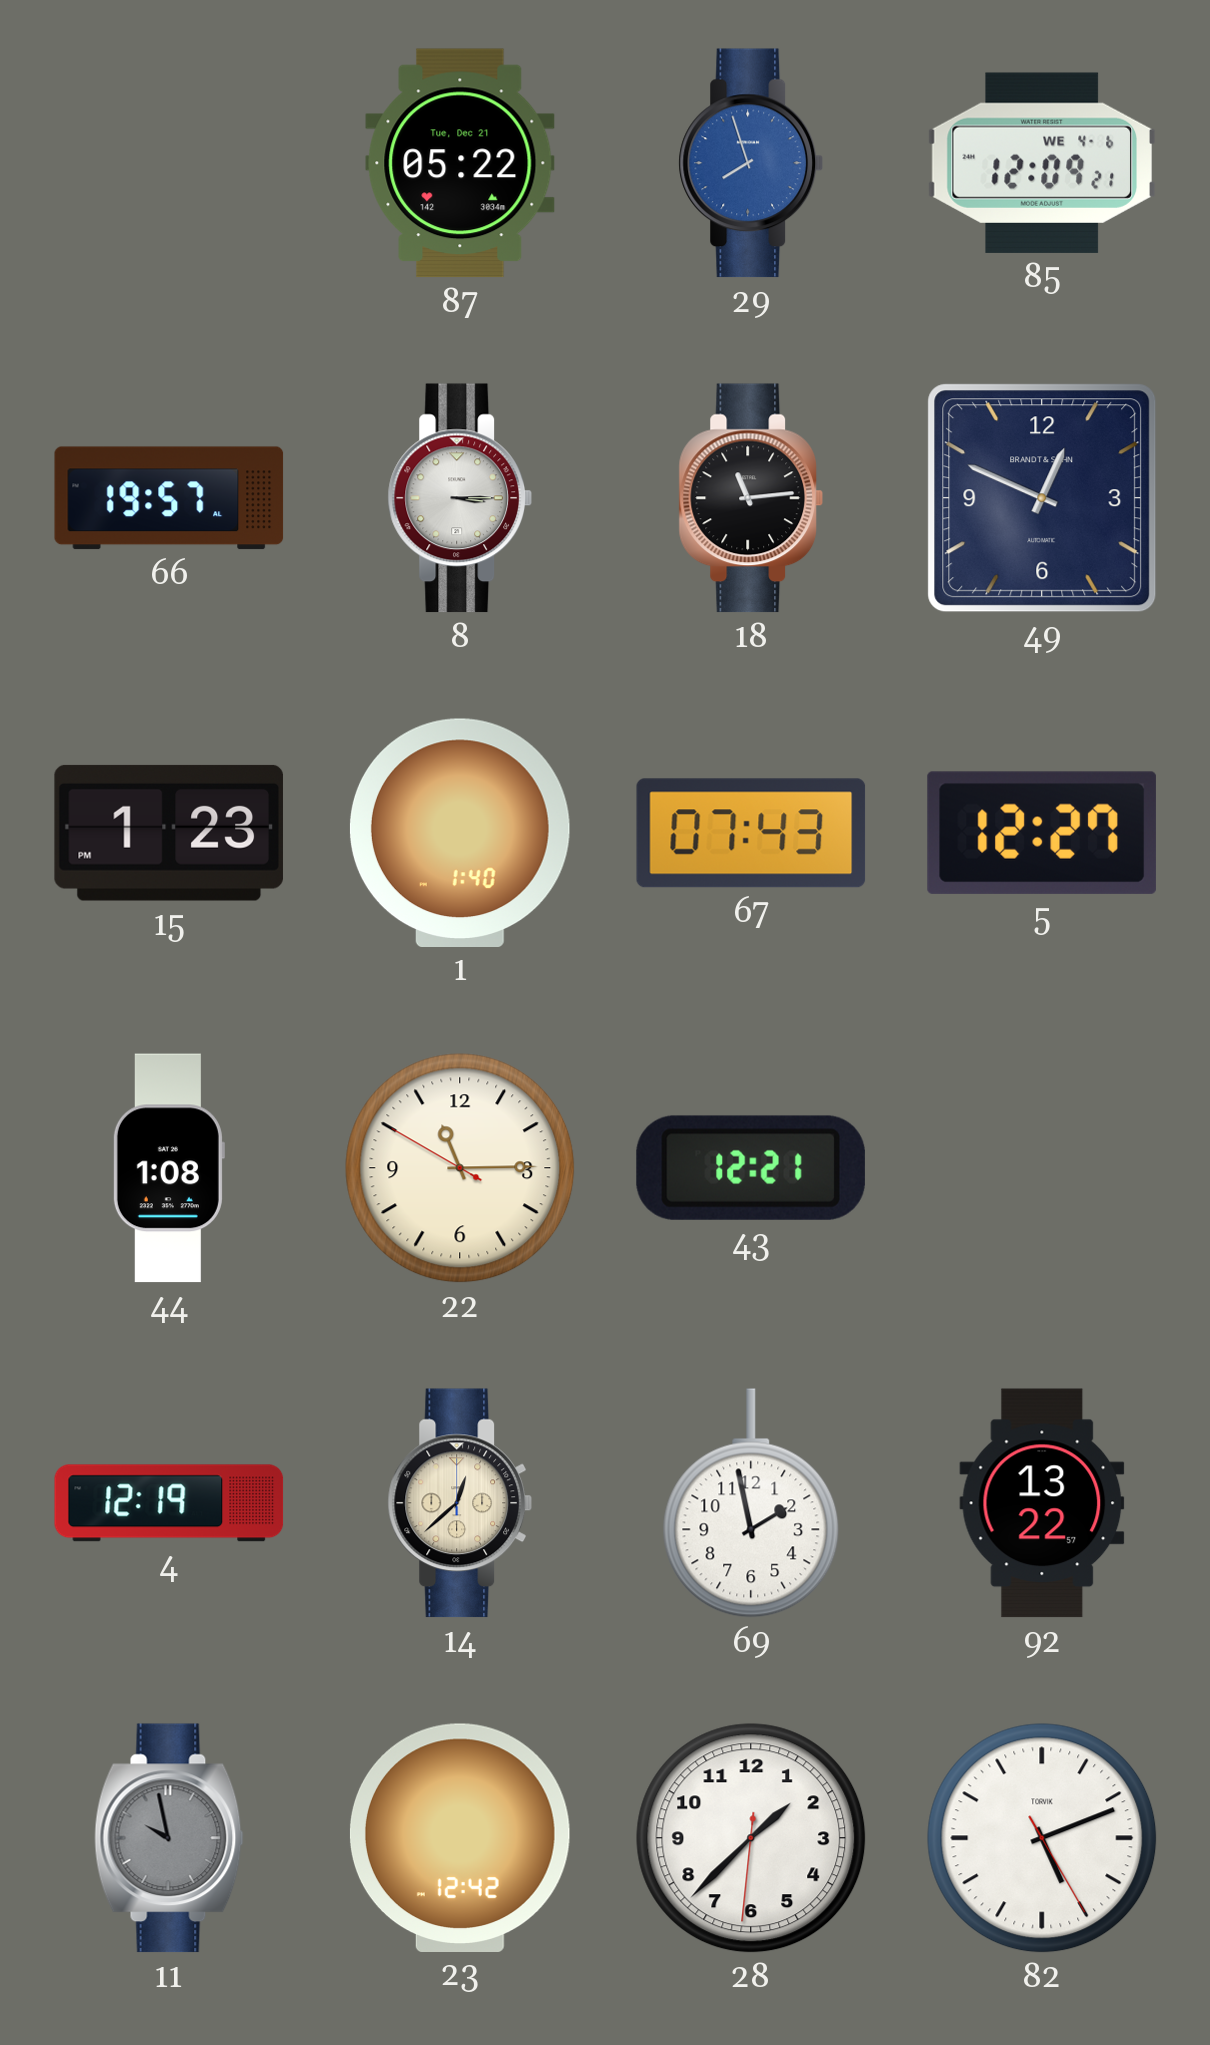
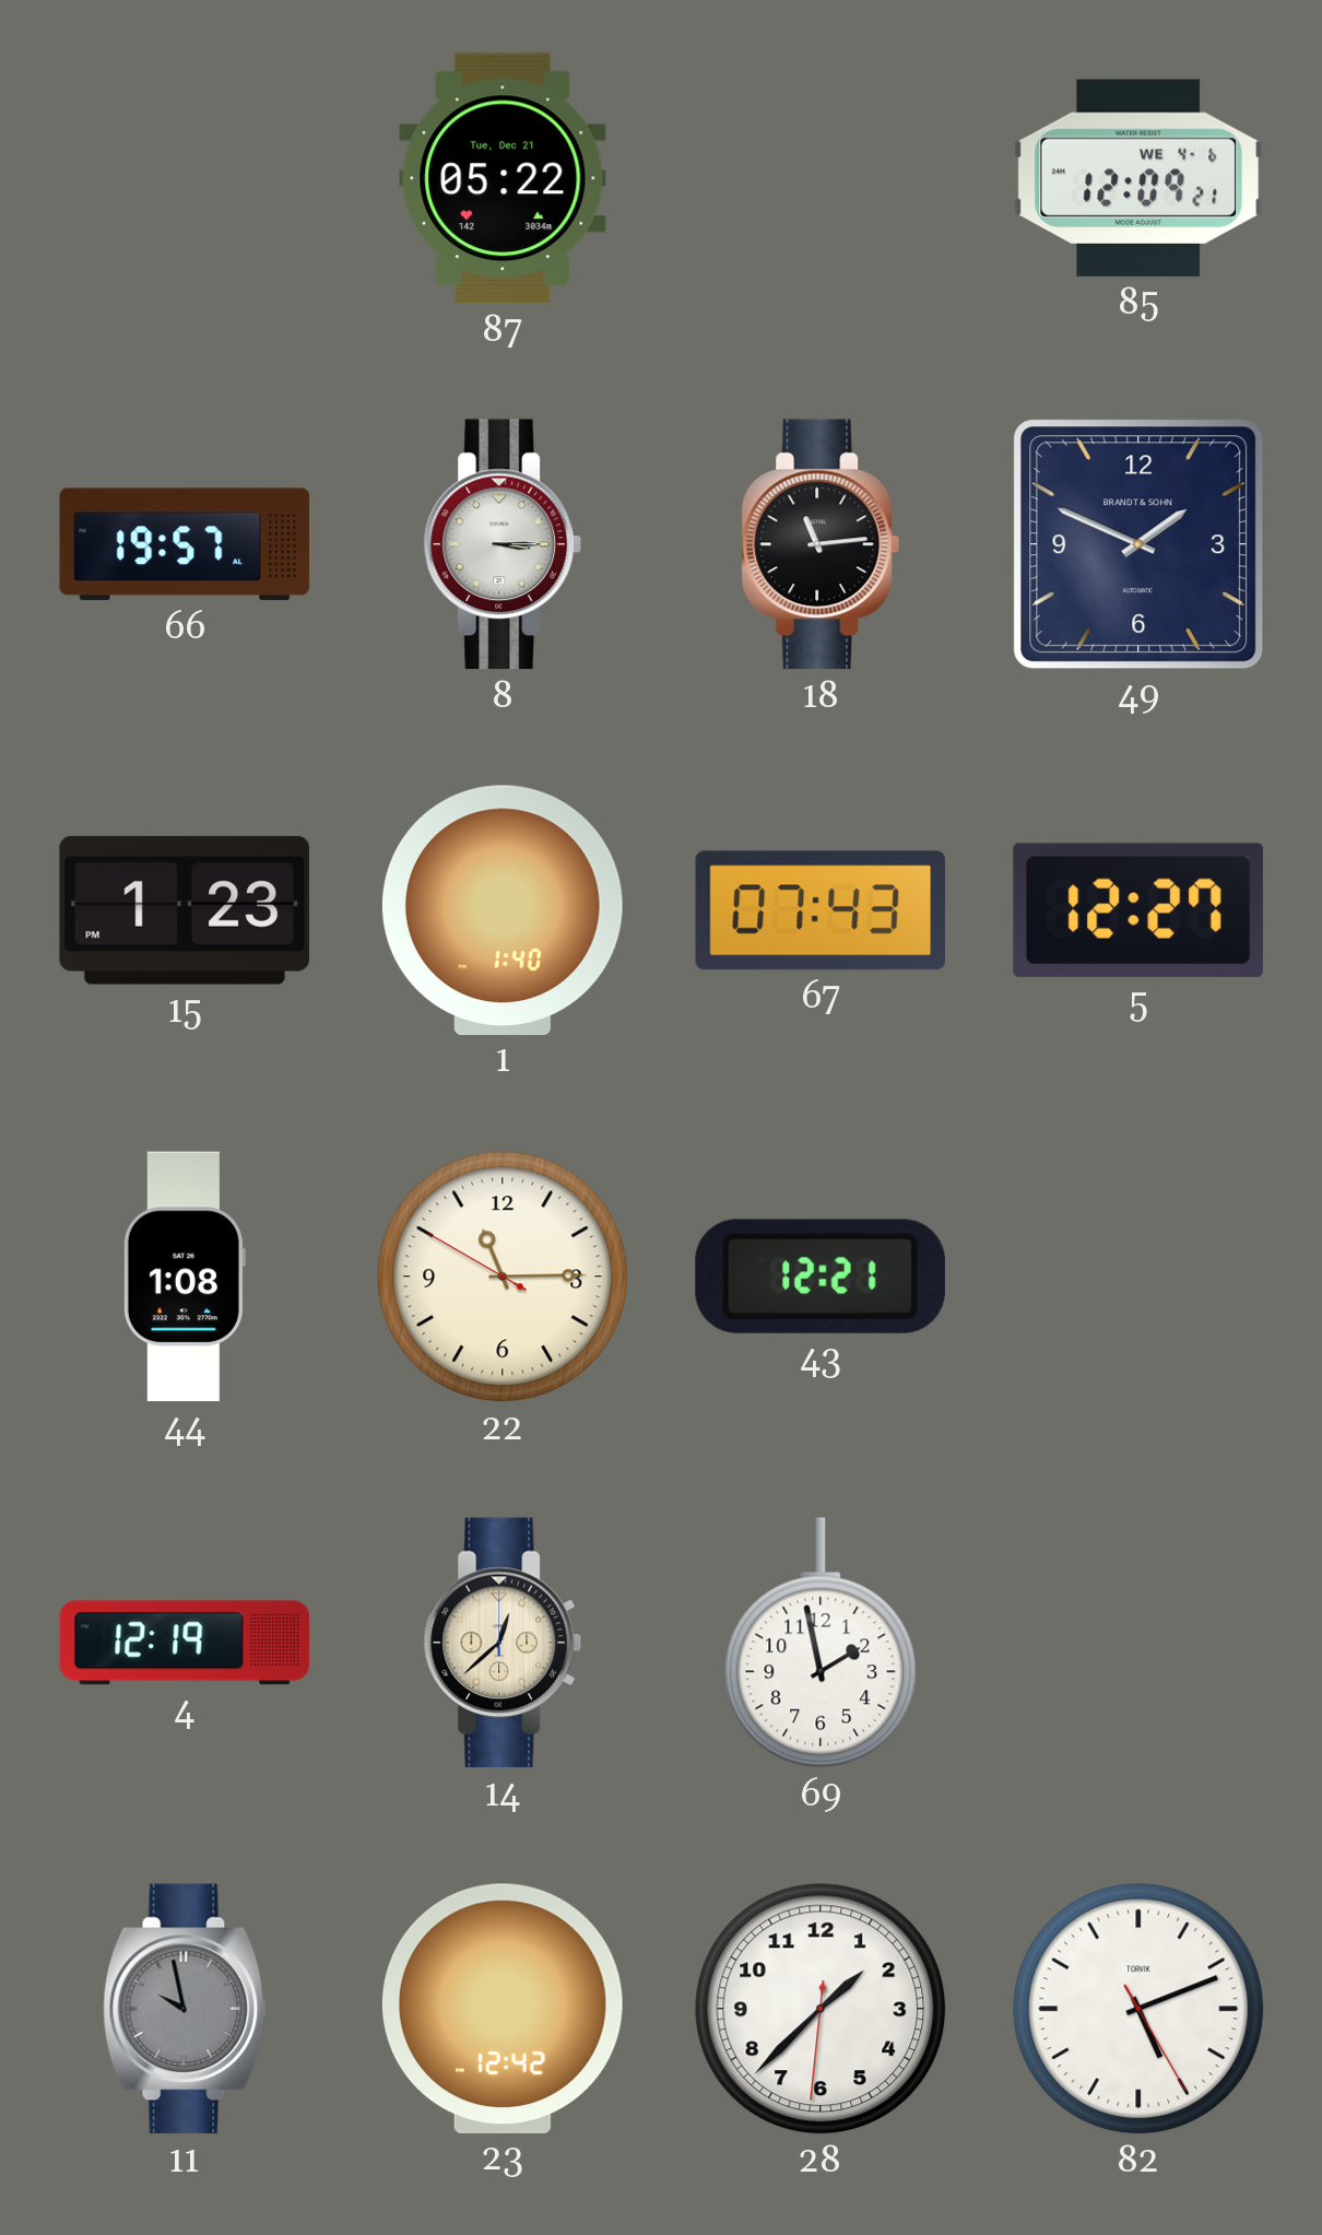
29: 7:57 -> none
49: 12:49 -> 1:49
92: 13:22 -> none
